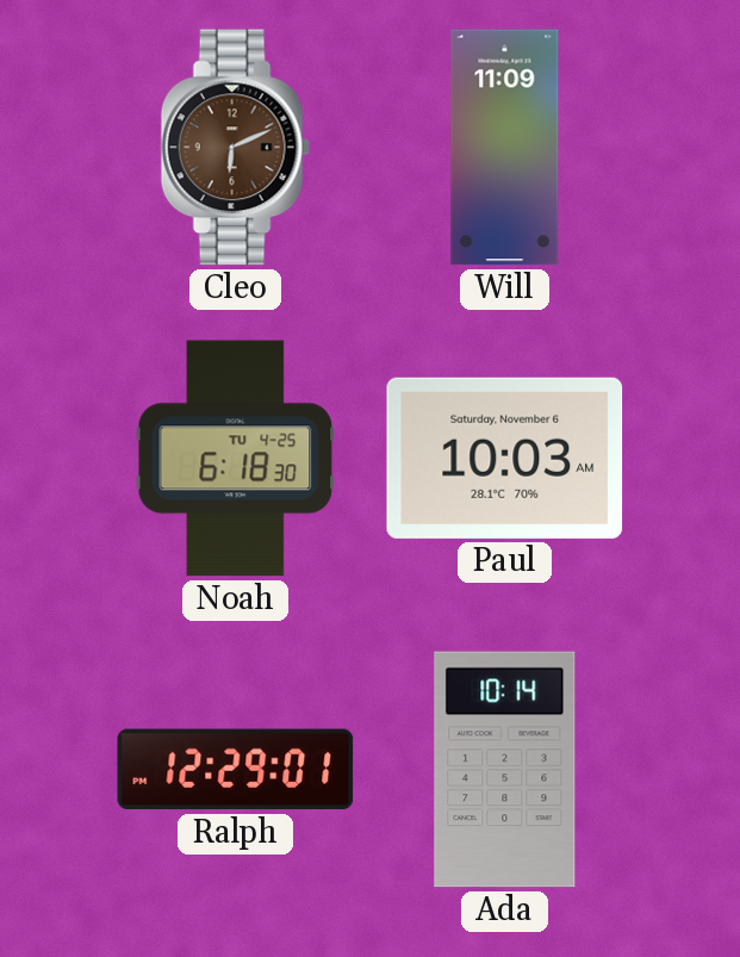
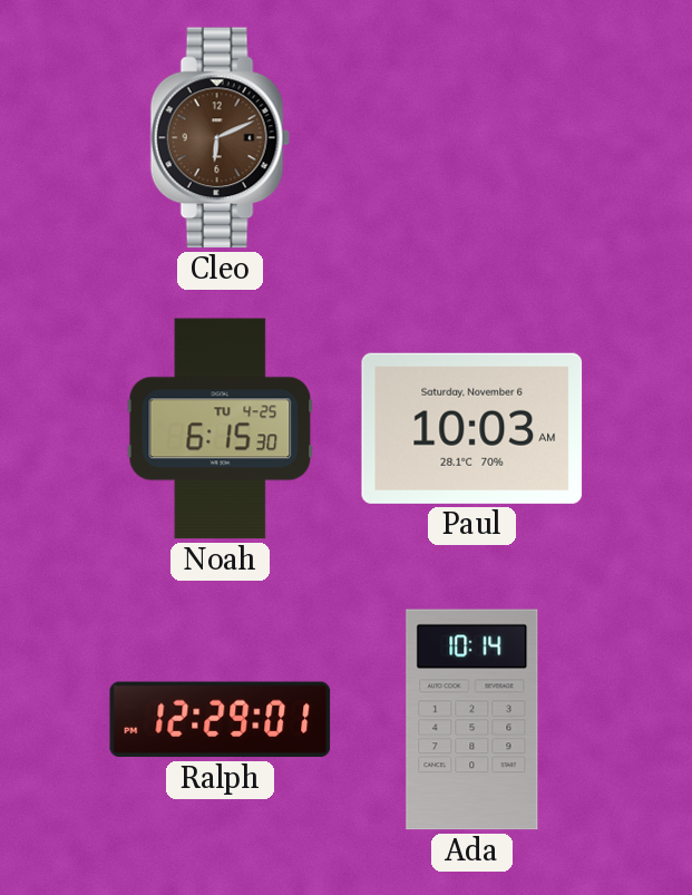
Will: 11:09 -> none
Noah: 6:18 -> 6:15
